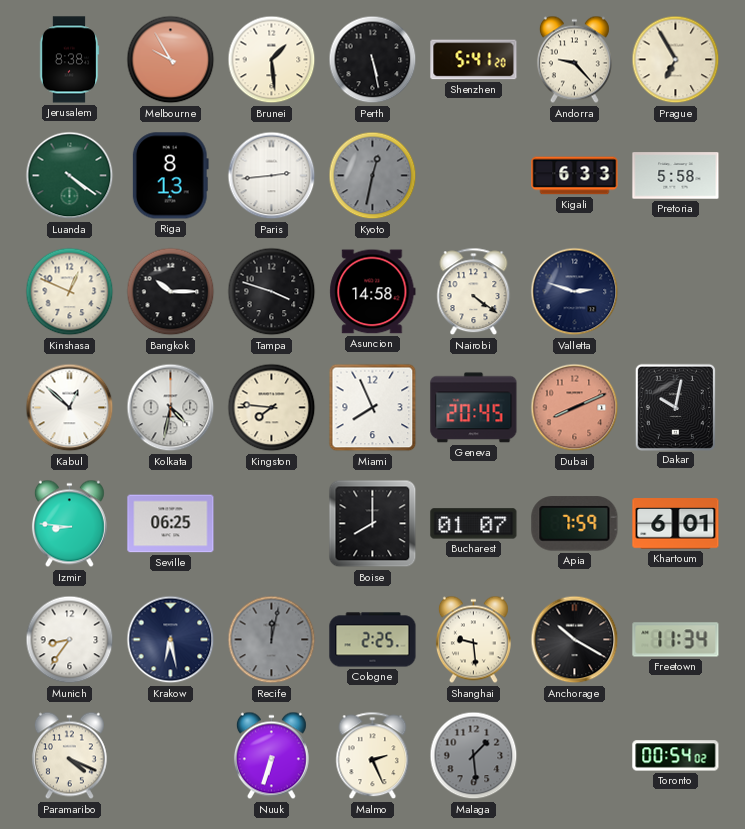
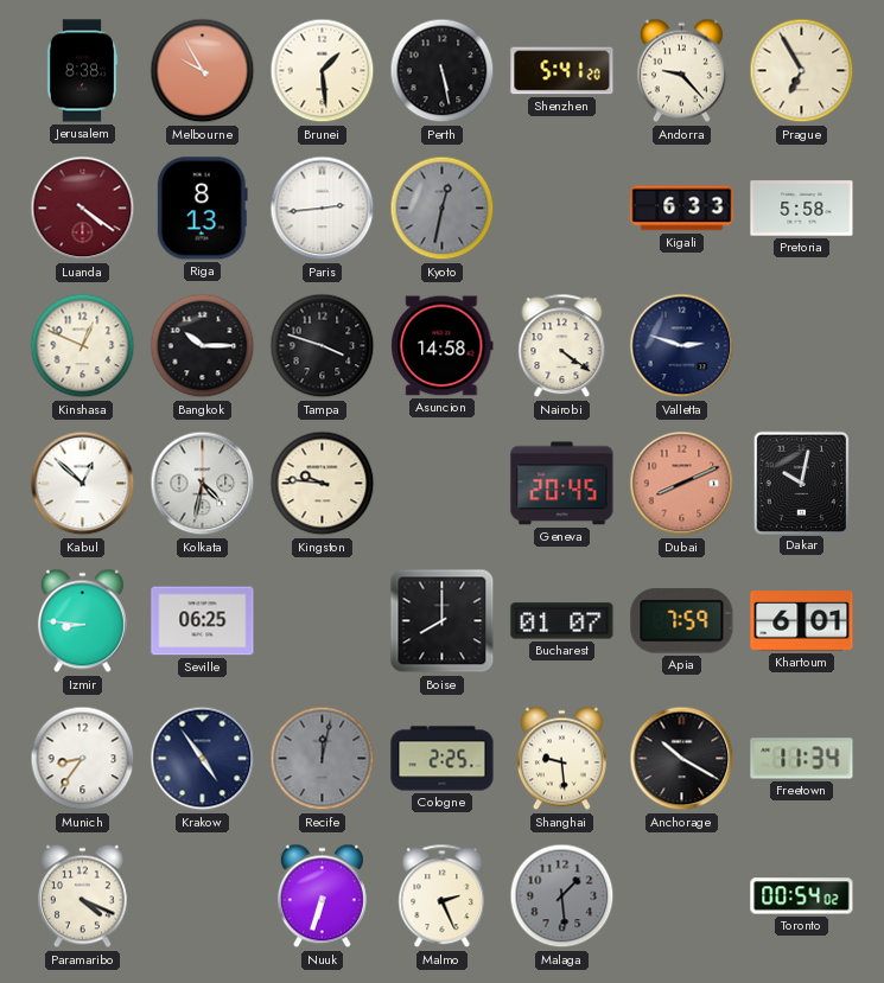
Luanda dial: green -> burgundy
Kingston: 7:46 -> 9:46
Miami: 7:56 -> none
Krakow: 6:28 -> 4:54
